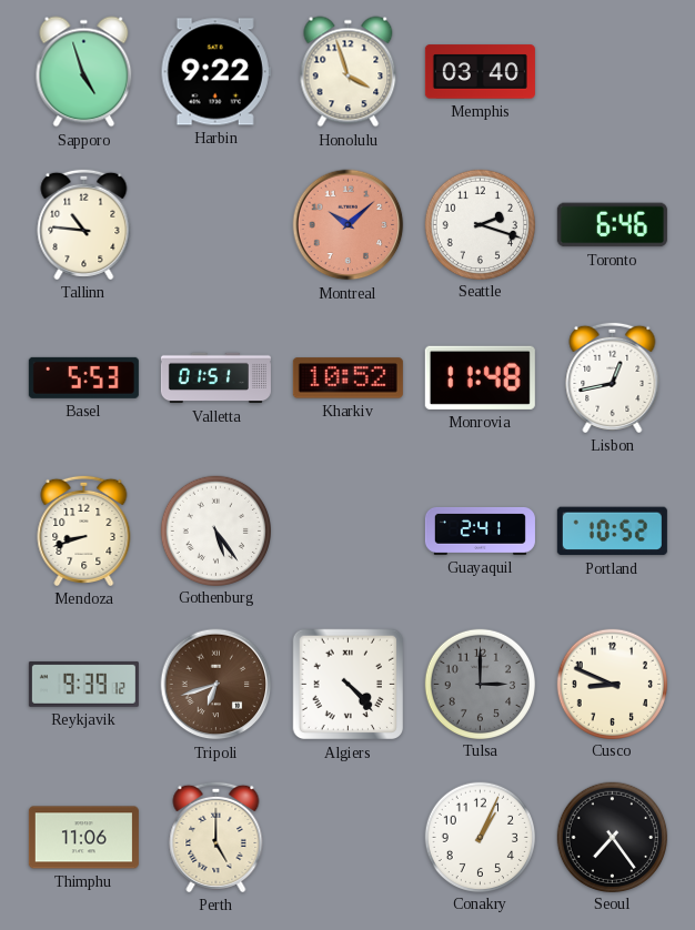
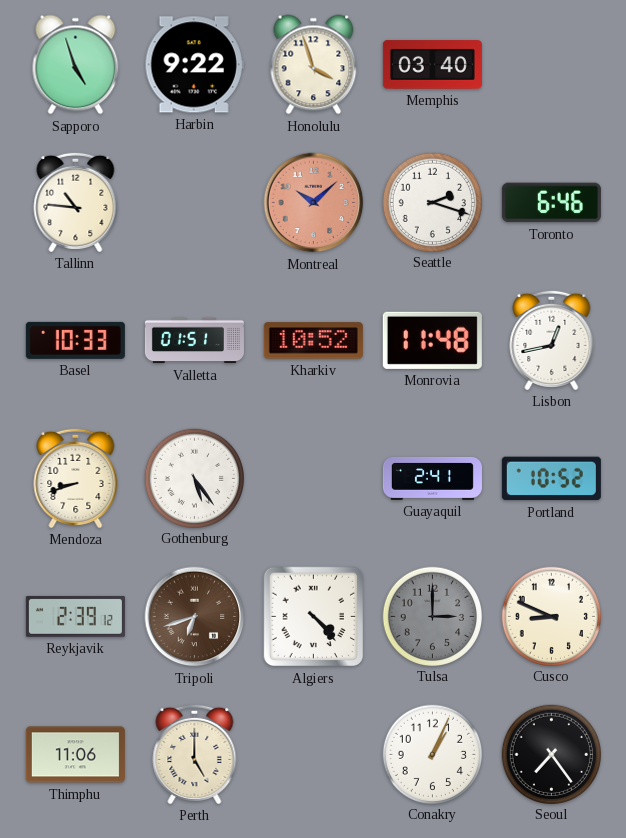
Basel: 5:53 -> 10:33
Reykjavik: 9:39 -> 2:39
